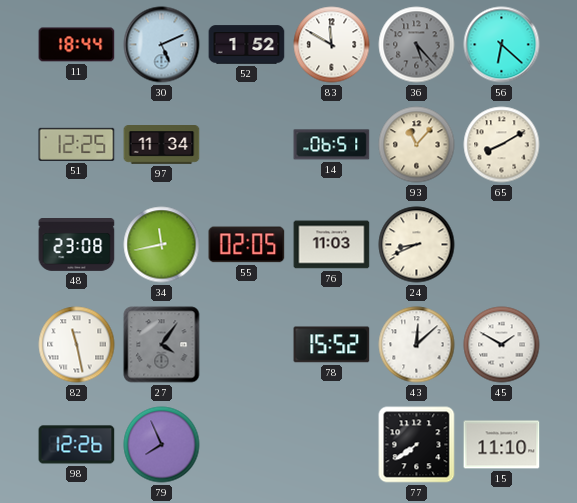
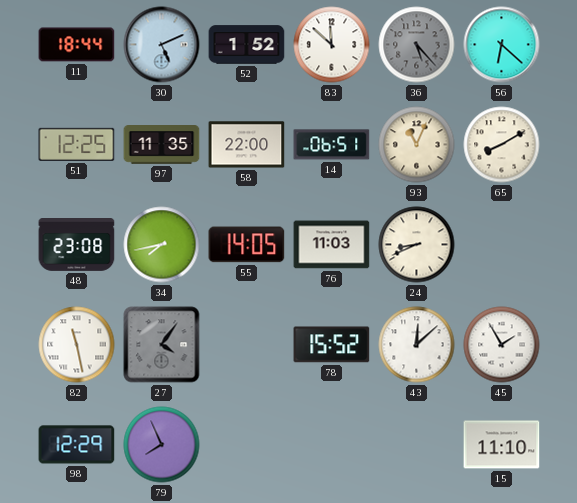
83: 11:50 -> 11:52
97: 11:34 -> 11:35
58: none -> 22:00
93: 11:07 -> 11:04
34: 11:43 -> 7:43
55: 02:05 -> 14:05
45: 1:50 -> 1:55
98: 12:26 -> 12:29
77: 7:39 -> none
